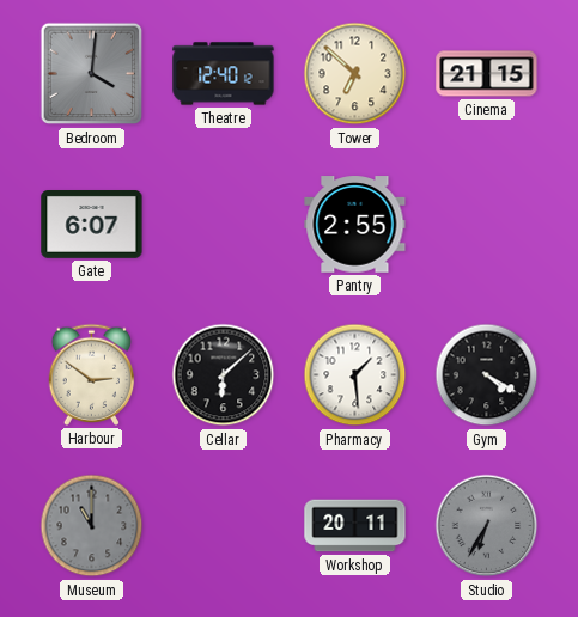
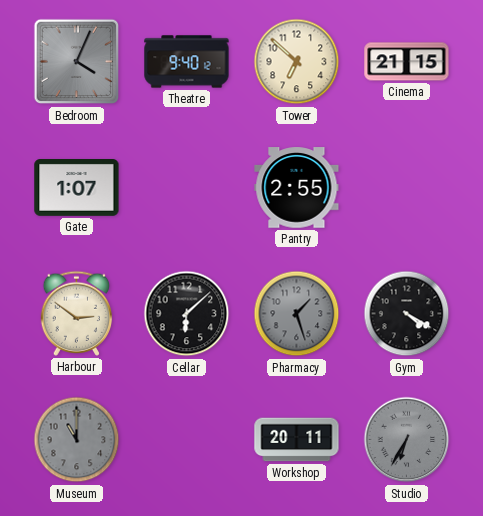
Bedroom: 4:01 -> 4:04
Theatre: 12:40 -> 9:40
Gate: 6:07 -> 1:07
Pharmacy: 1:29 -> 1:27
Pharmacy dial: white -> grey
